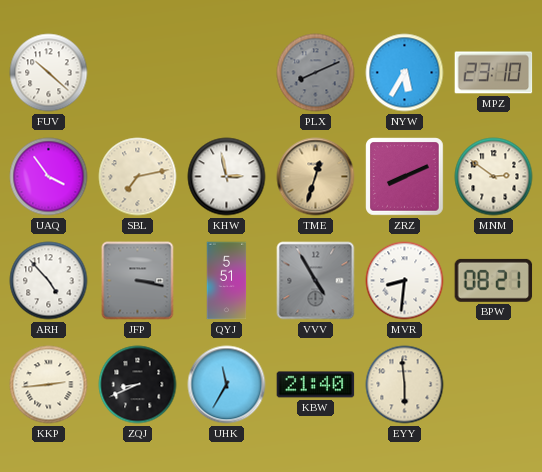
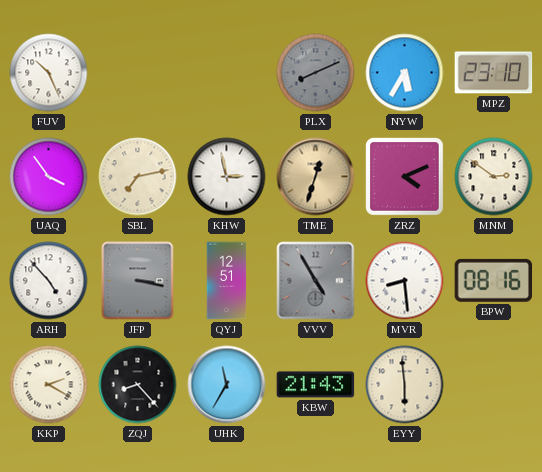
FUV: 10:22 -> 10:26
ZRZ: 8:11 -> 4:11
QYJ: 5:51 -> 12:51
MVR: 8:31 -> 8:29
BPW: 08:21 -> 08:16
KKP: 2:44 -> 2:20
ZQJ: 8:41 -> 8:23
KBW: 21:40 -> 21:43
